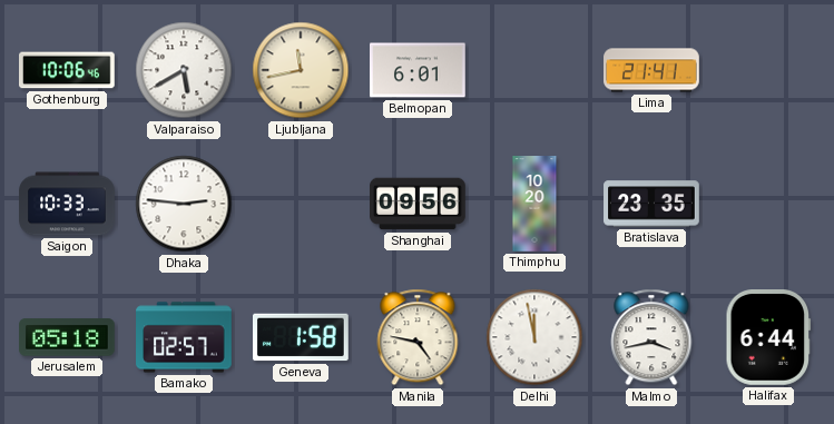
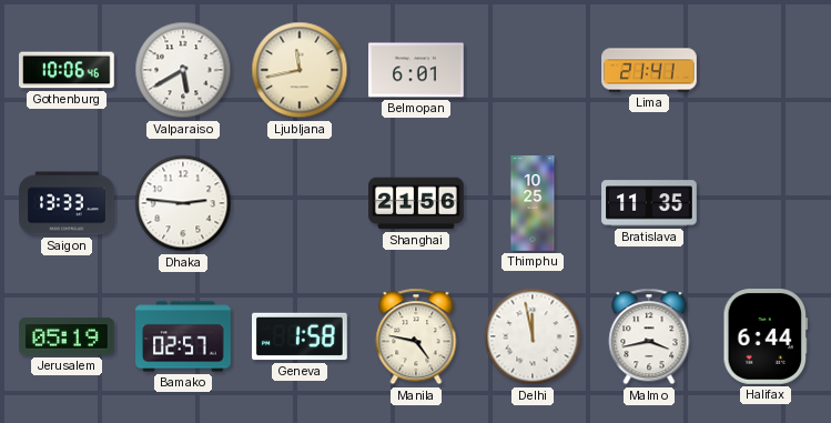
Saigon: 10:33 -> 13:33
Shanghai: 09:56 -> 21:56
Thimphu: 10:20 -> 10:25
Bratislava: 23:35 -> 11:35
Jerusalem: 05:18 -> 05:19
